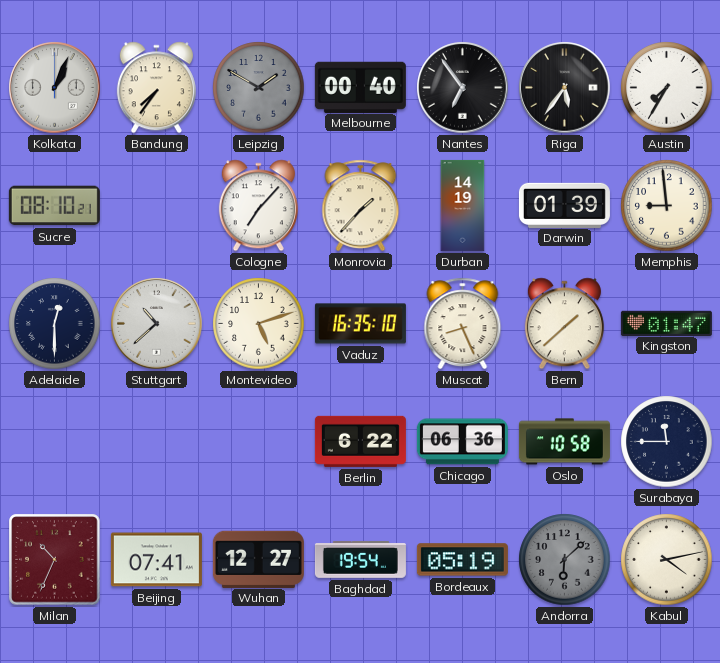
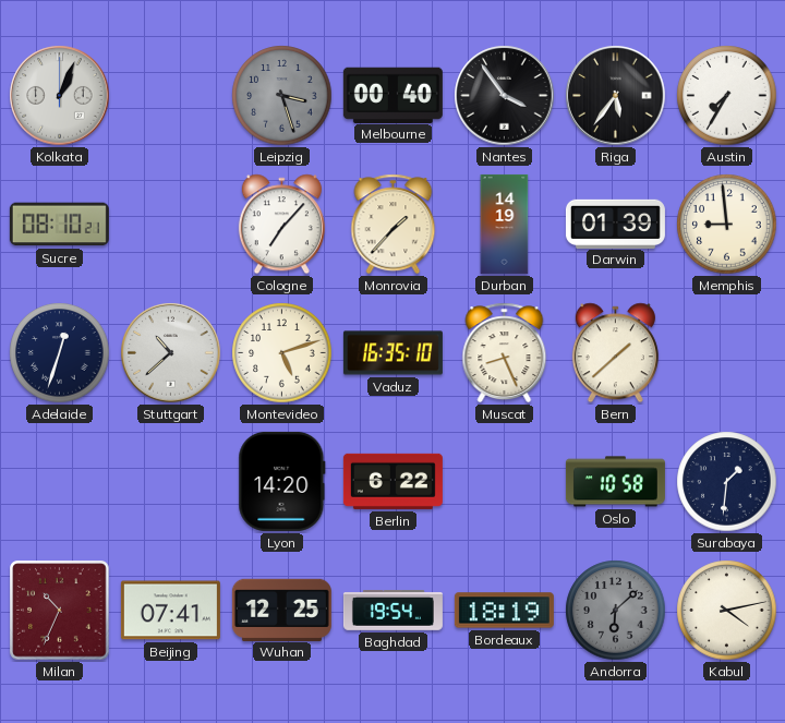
Bandung: 7:36 -> none
Leipzig: 1:50 -> 3:27
Nantes: 6:54 -> 3:54
Adelaide: 12:30 -> 12:33
Kingston: 01:47 -> none
Lyon: none -> 14:20
Chicago: 06:36 -> none
Surabaya: 11:45 -> 1:31
Wuhan: 12:27 -> 12:25
Bordeaux: 05:19 -> 18:19
